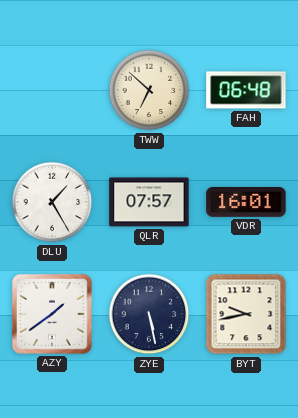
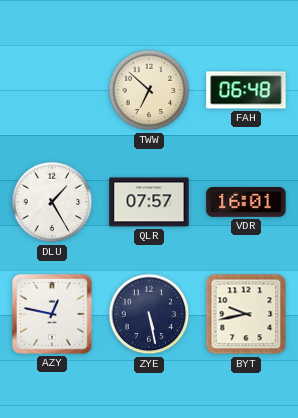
AZY: 1:39 -> 12:47
